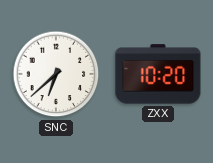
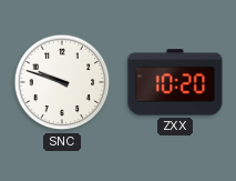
SNC: 6:38 -> 9:48
